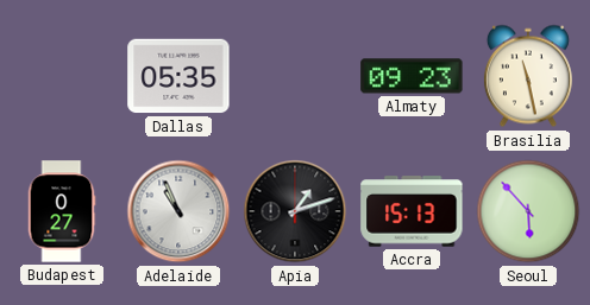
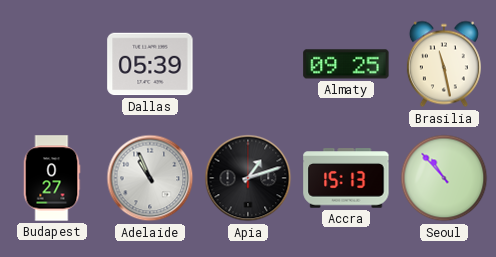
Dallas: 05:35 -> 05:39
Almaty: 09:23 -> 09:25
Seoul: 5:53 -> 10:53
